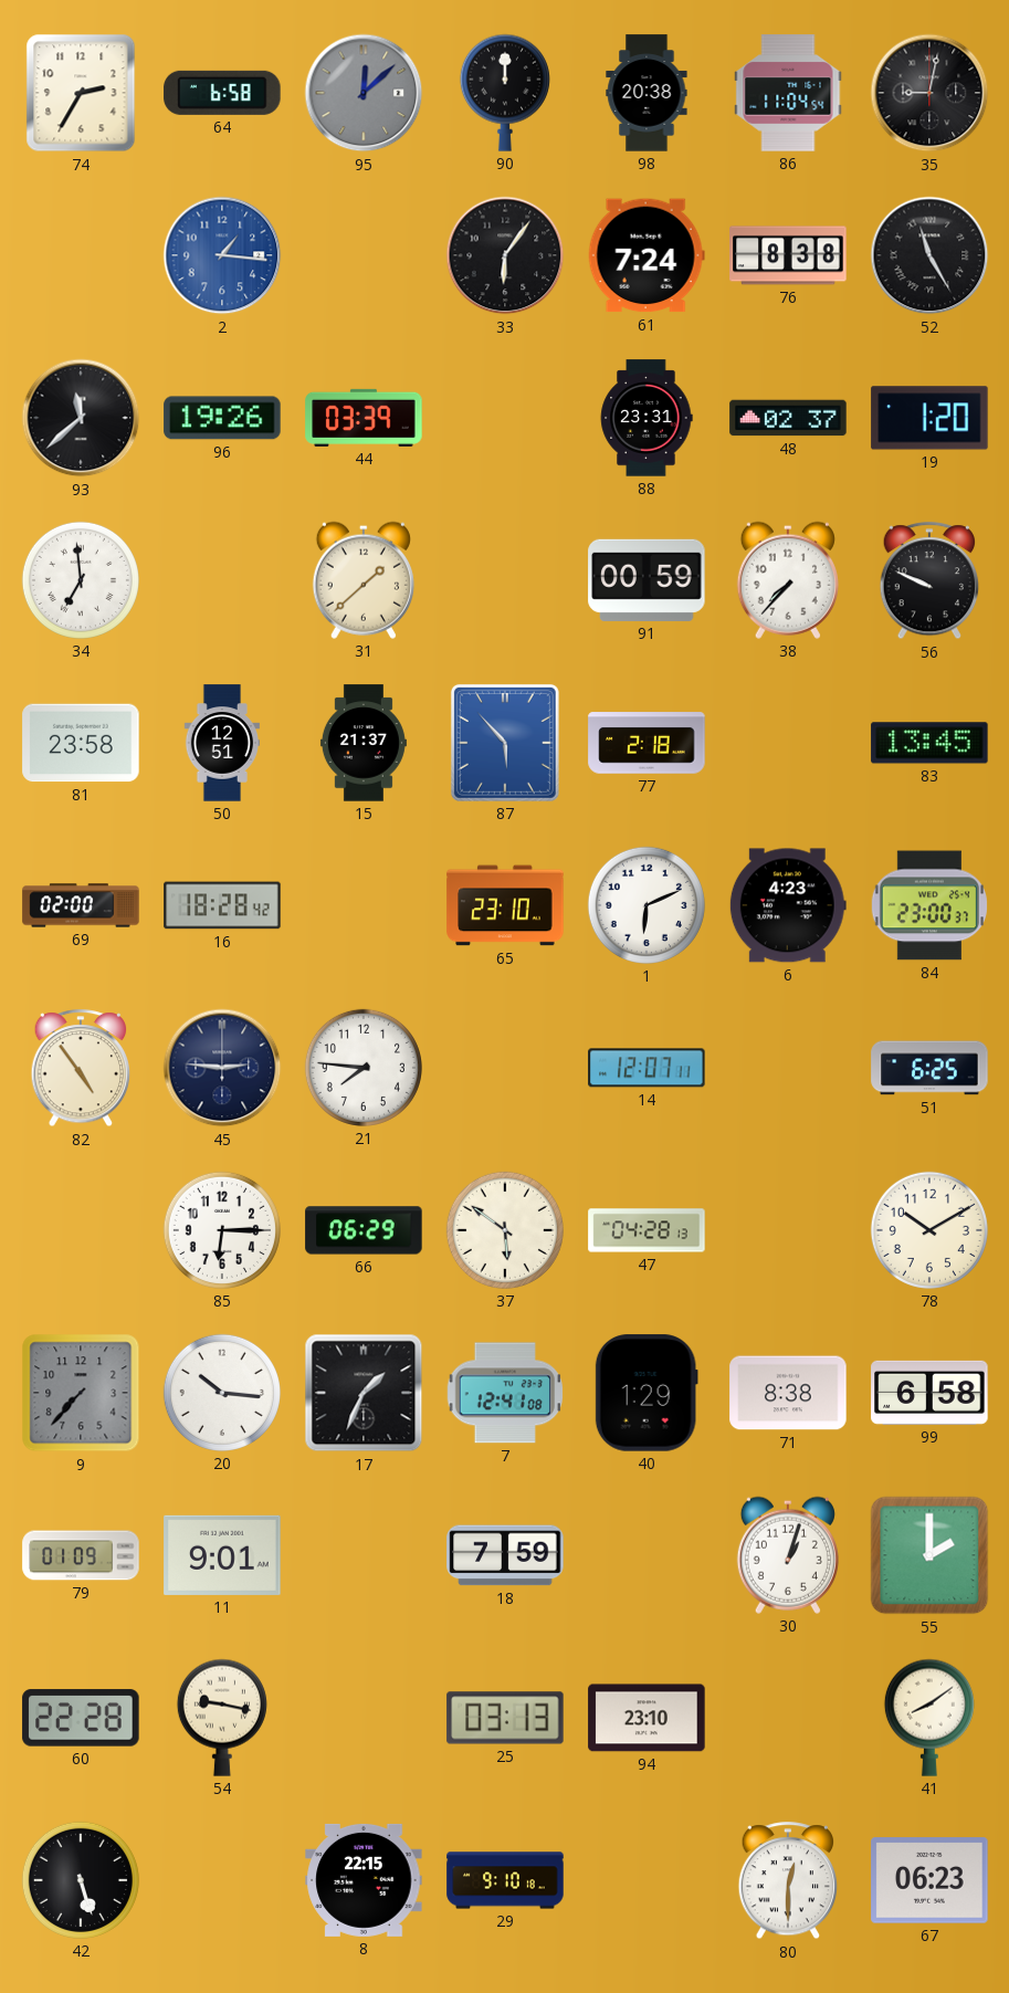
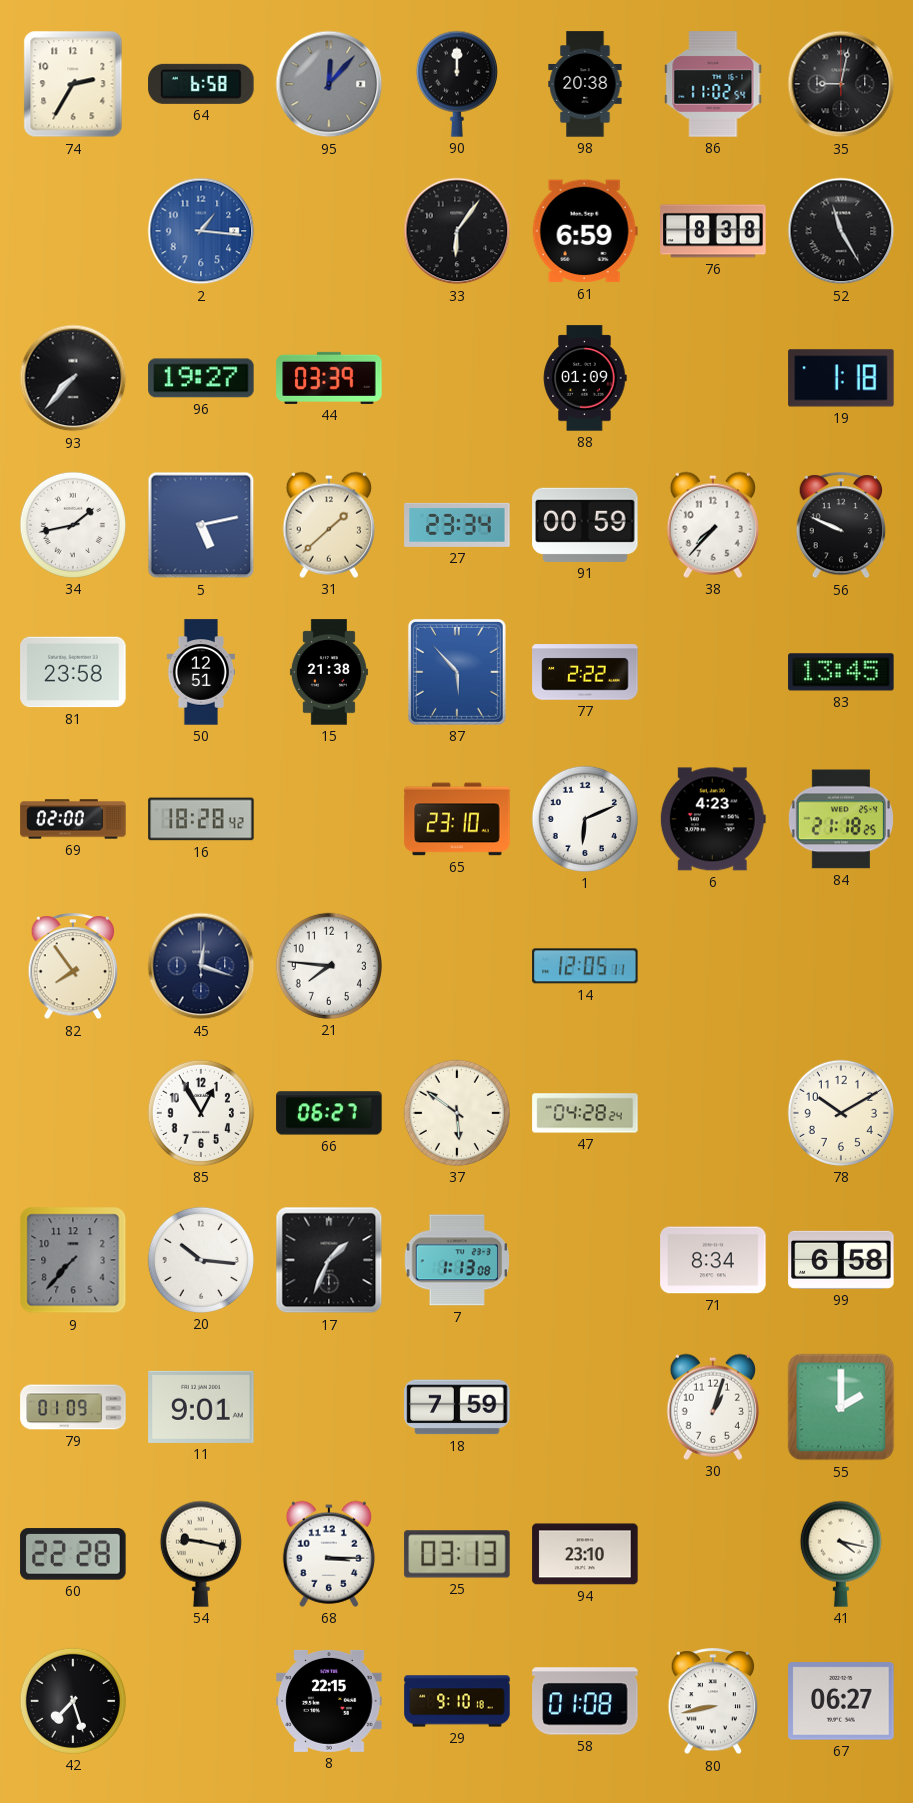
95: 12:08 -> 12:07
86: 11:04 -> 11:02
61: 7:24 -> 6:59
93: 11:38 -> 7:37
96: 19:26 -> 19:27
88: 23:31 -> 01:09
48: 02:37 -> none
19: 1:20 -> 1:18
34: 6:59 -> 1:43
5: none -> 5:13
27: none -> 23:34
15: 21:37 -> 21:38
77: 2:18 -> 2:22
84: 23:00 -> 21:18
82: 4:54 -> 7:54
45: 2:46 -> 12:18
14: 12:07 -> 12:05
51: 6:25 -> none
85: 6:15 -> 12:55
66: 06:29 -> 06:27
47: 04:28:13 -> 04:28:24
7: 12:41 -> 1:13
40: 1:29 -> none
71: 8:38 -> 8:34
68: none -> 3:15
41: 8:09 -> 4:17
42: 5:27 -> 7:27
58: none -> 01:08
80: 12:30 -> 8:43
67: 06:23 -> 06:27
